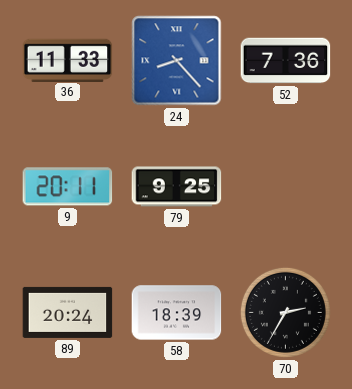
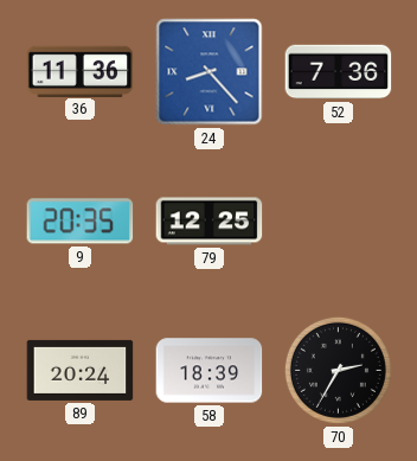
36: 11:33 -> 11:36
9: 20:11 -> 20:35
79: 9:25 -> 12:25
